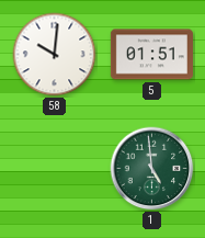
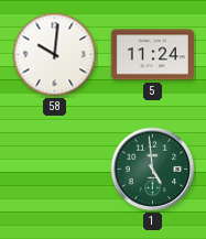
5: 01:51 -> 11:24
